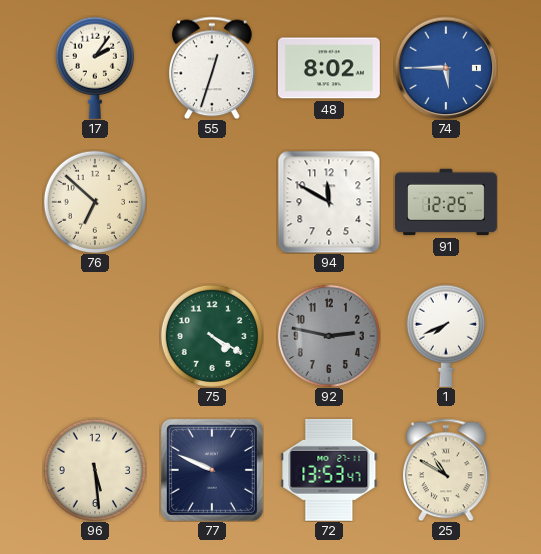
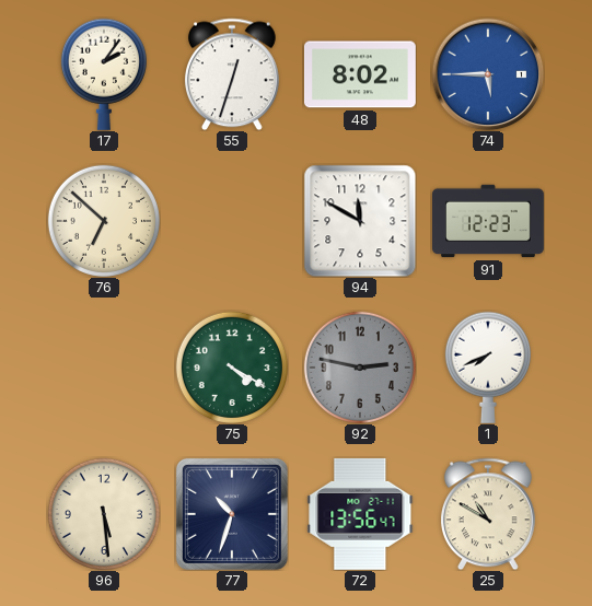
91: 12:25 -> 12:23
77: 9:49 -> 10:33
72: 13:53 -> 13:56
